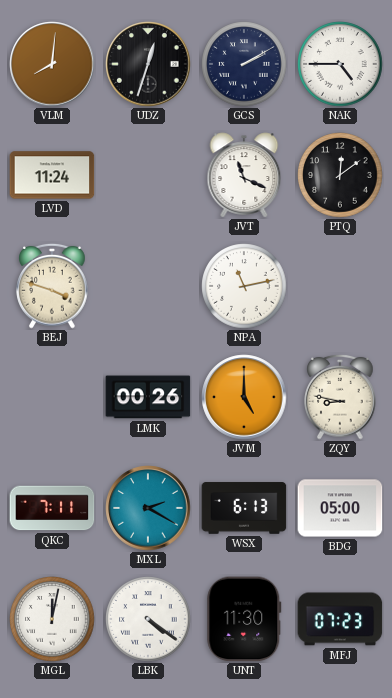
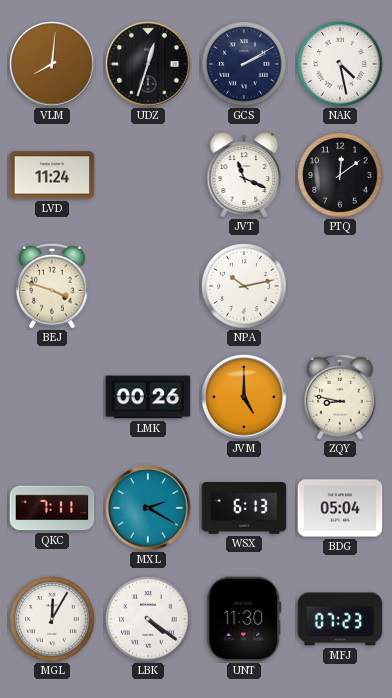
NAK: 4:45 -> 4:28
NPA: 11:13 -> 10:13
BDG: 05:00 -> 05:04
MGL: 12:02 -> 12:05
